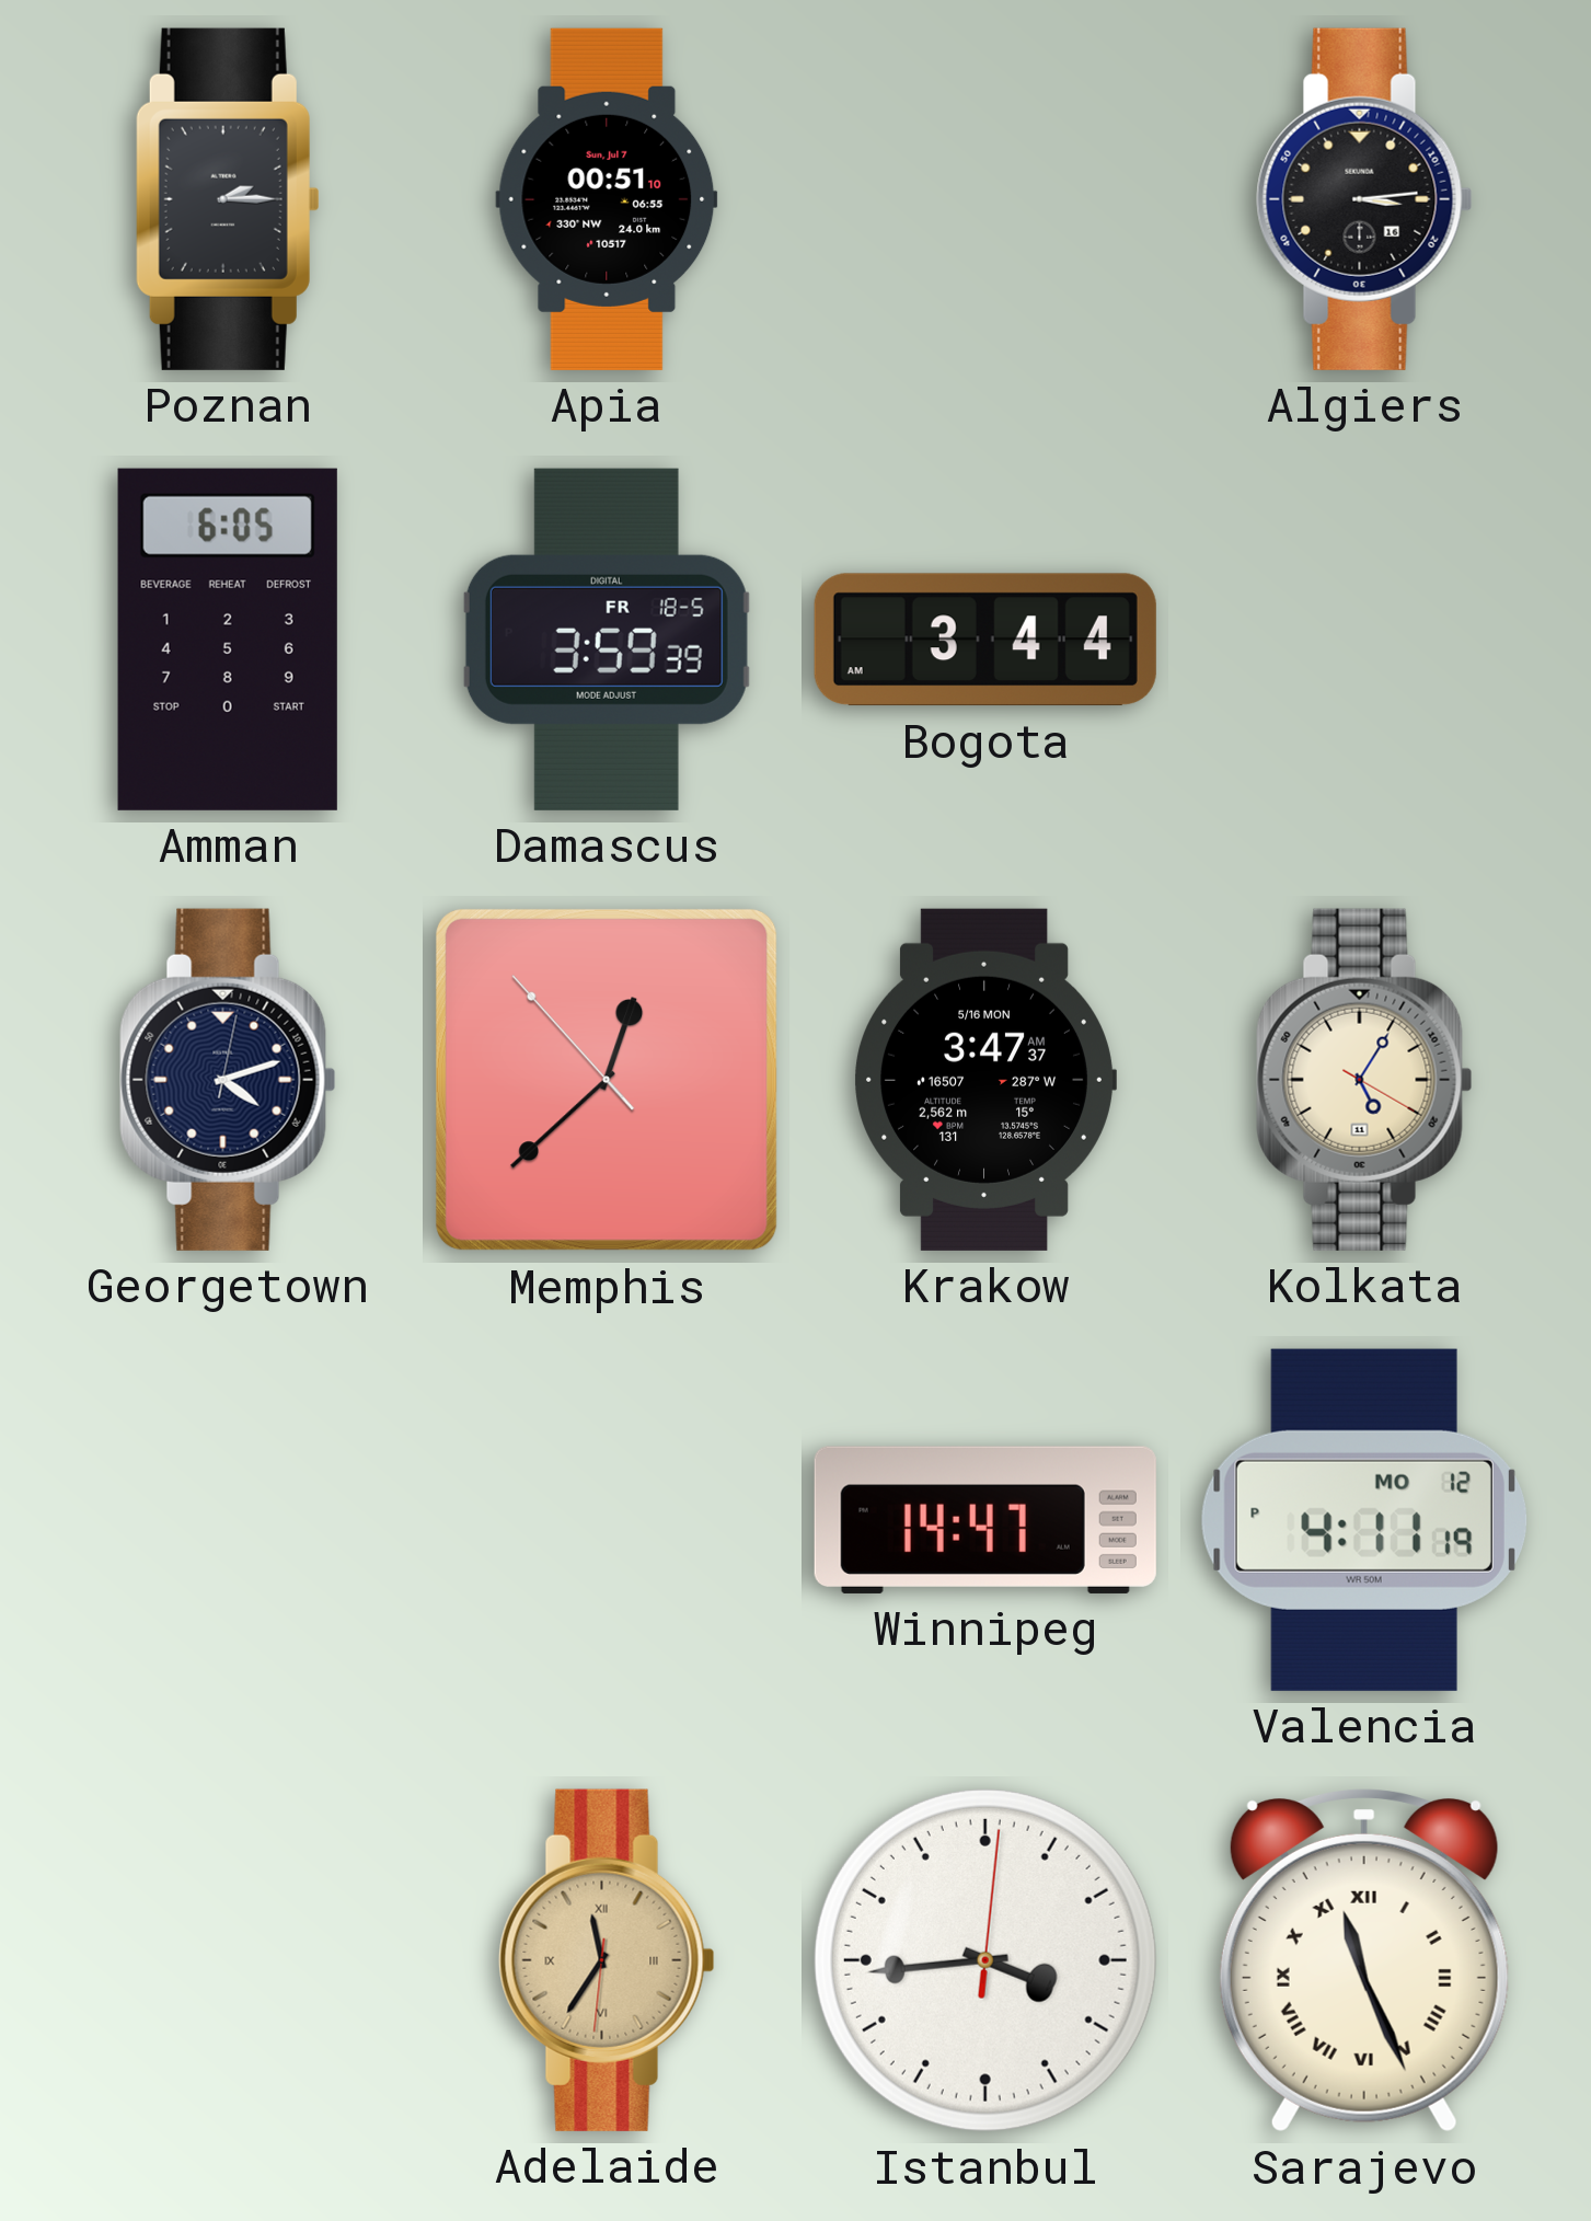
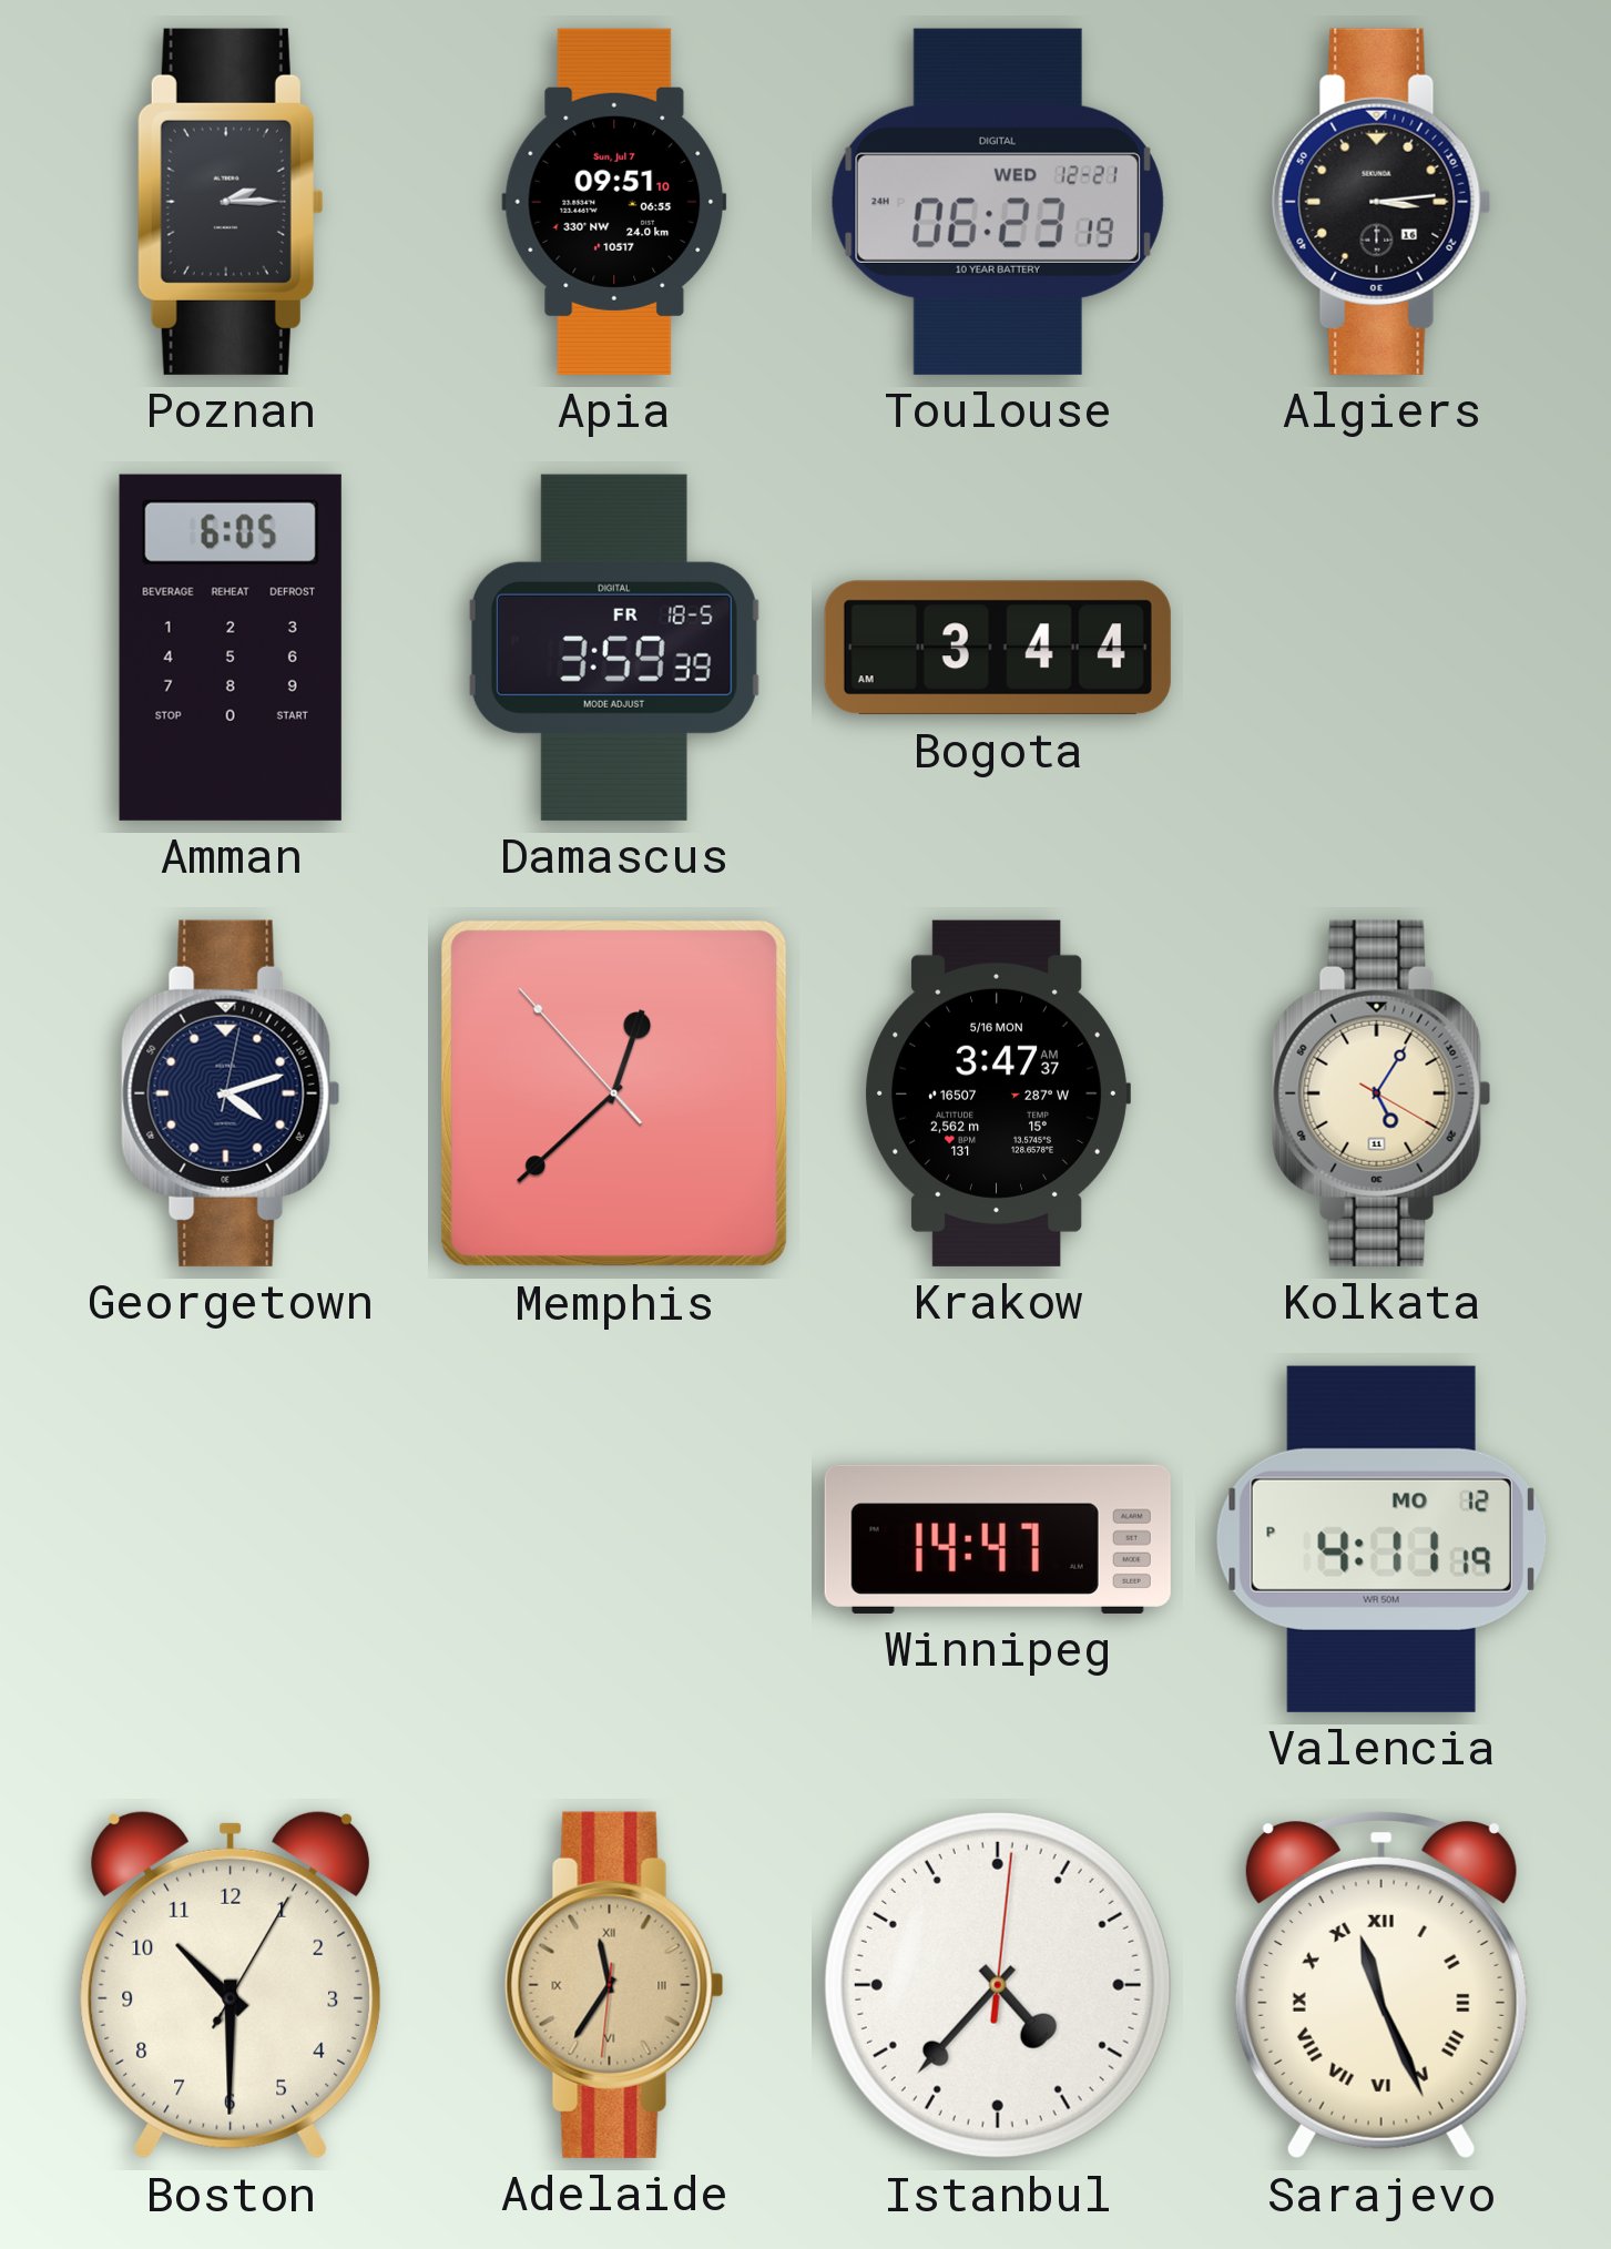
Apia: 00:51 -> 09:51
Toulouse: none -> 06:23
Boston: none -> 10:30
Istanbul: 3:44 -> 4:37
